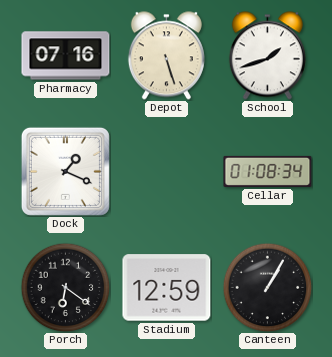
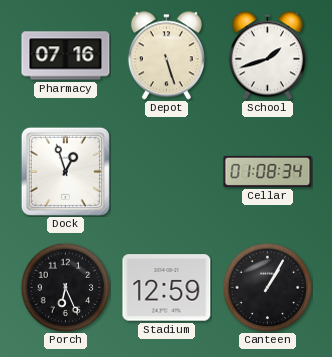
Dock: 1:19 -> 12:57
Porch: 6:21 -> 6:26
